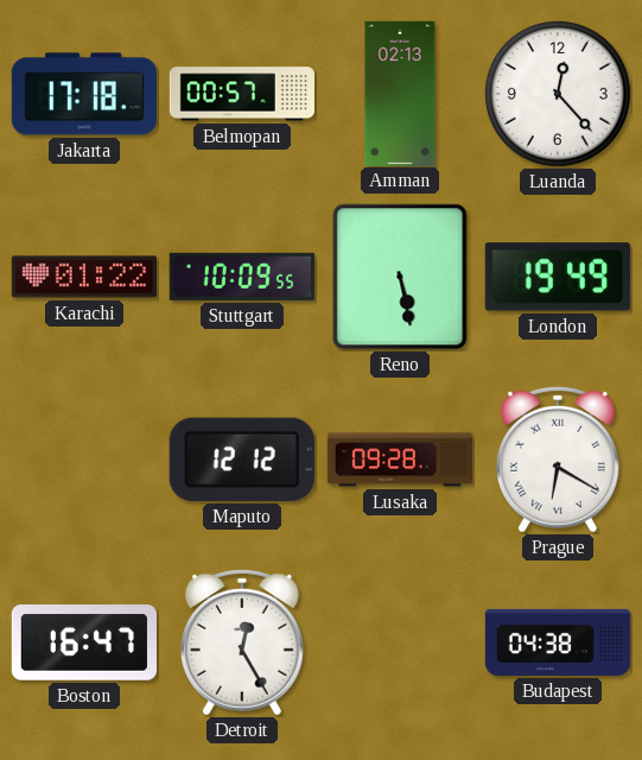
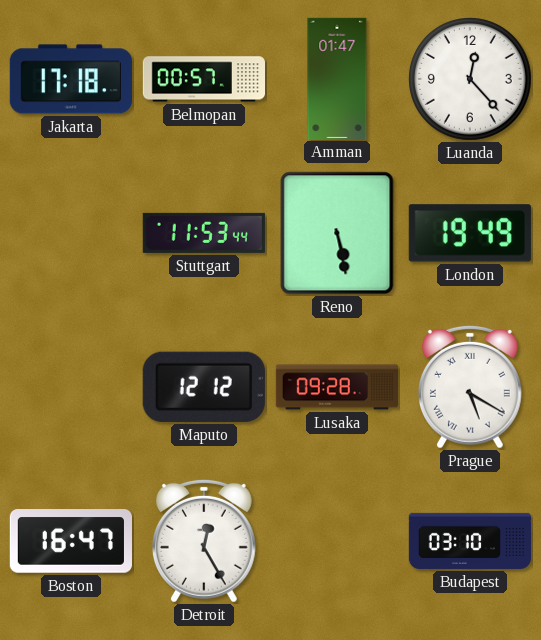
Amman: 02:13 -> 01:47
Karachi: 01:22 -> none
Stuttgart: 10:09 -> 11:53
Prague: 6:20 -> 5:20
Budapest: 04:38 -> 03:10
